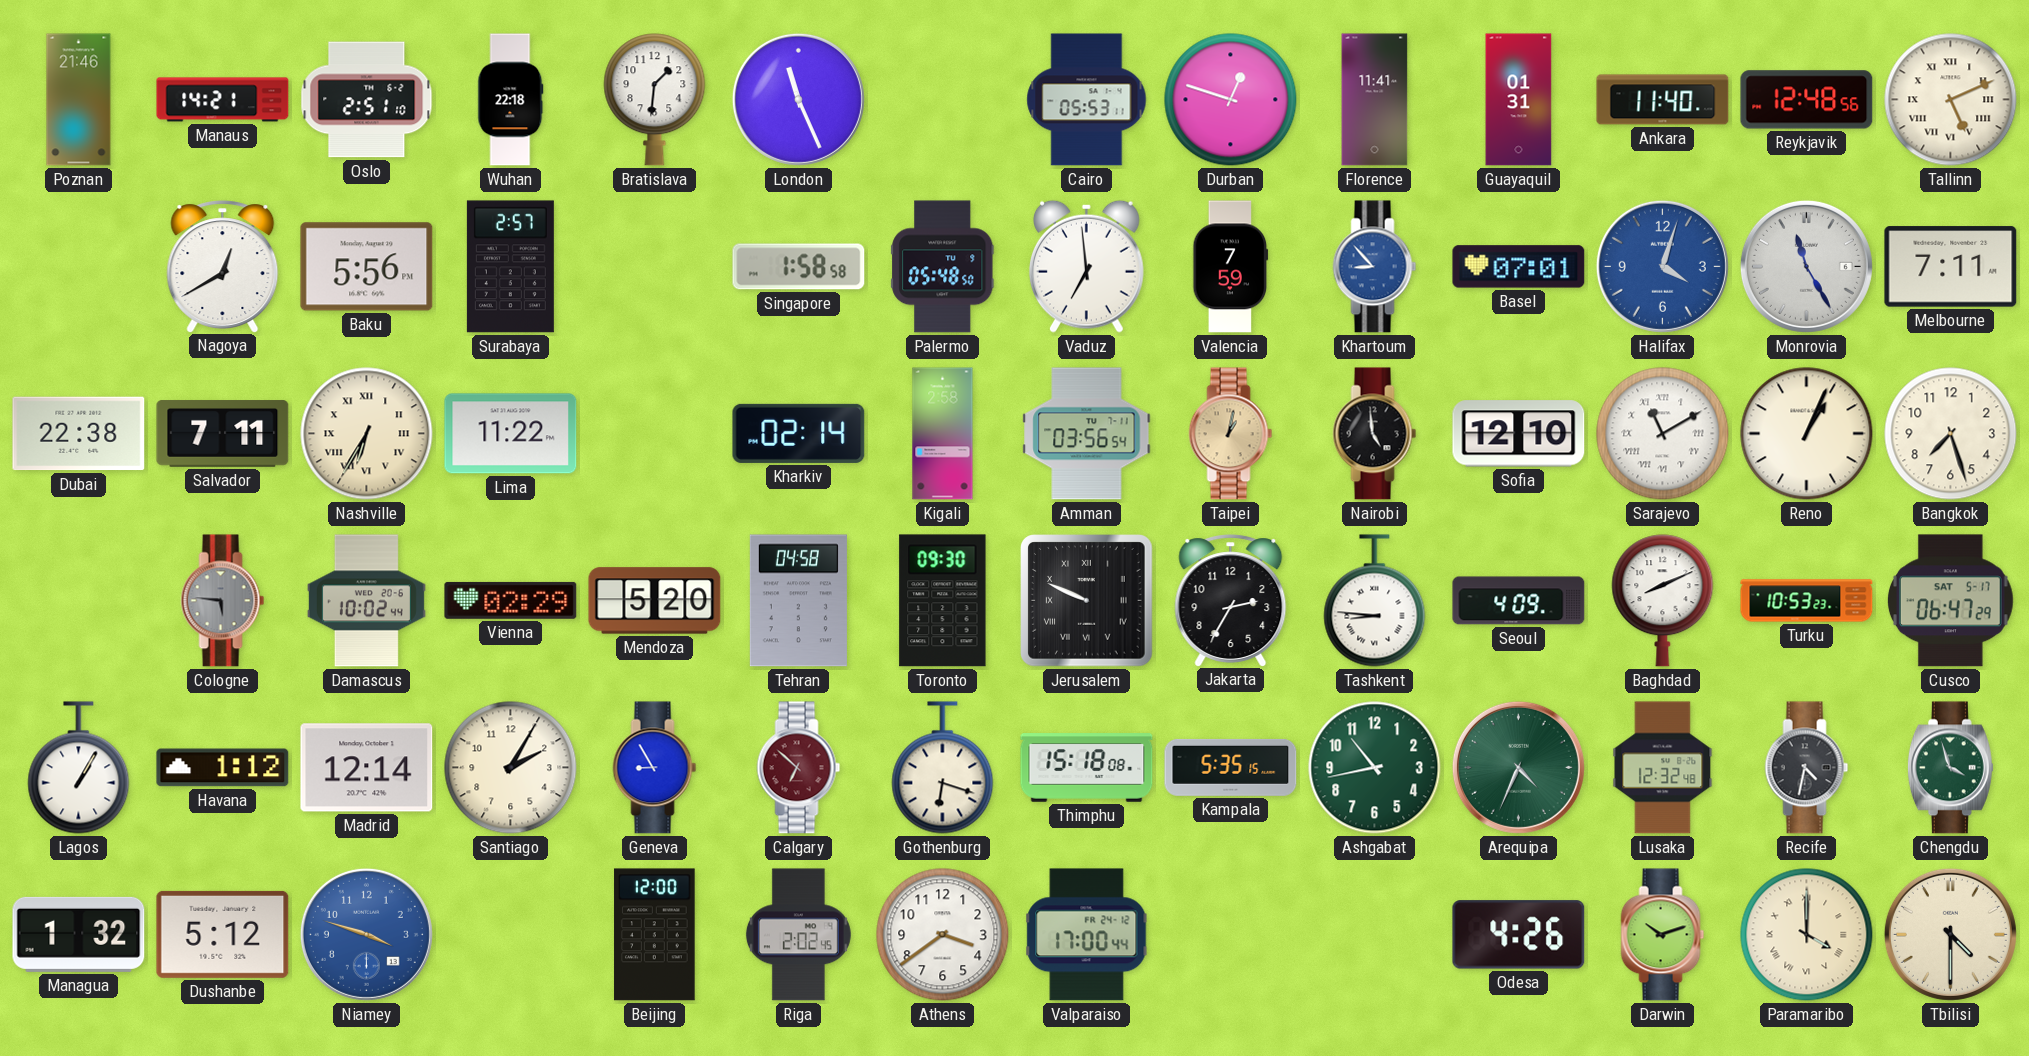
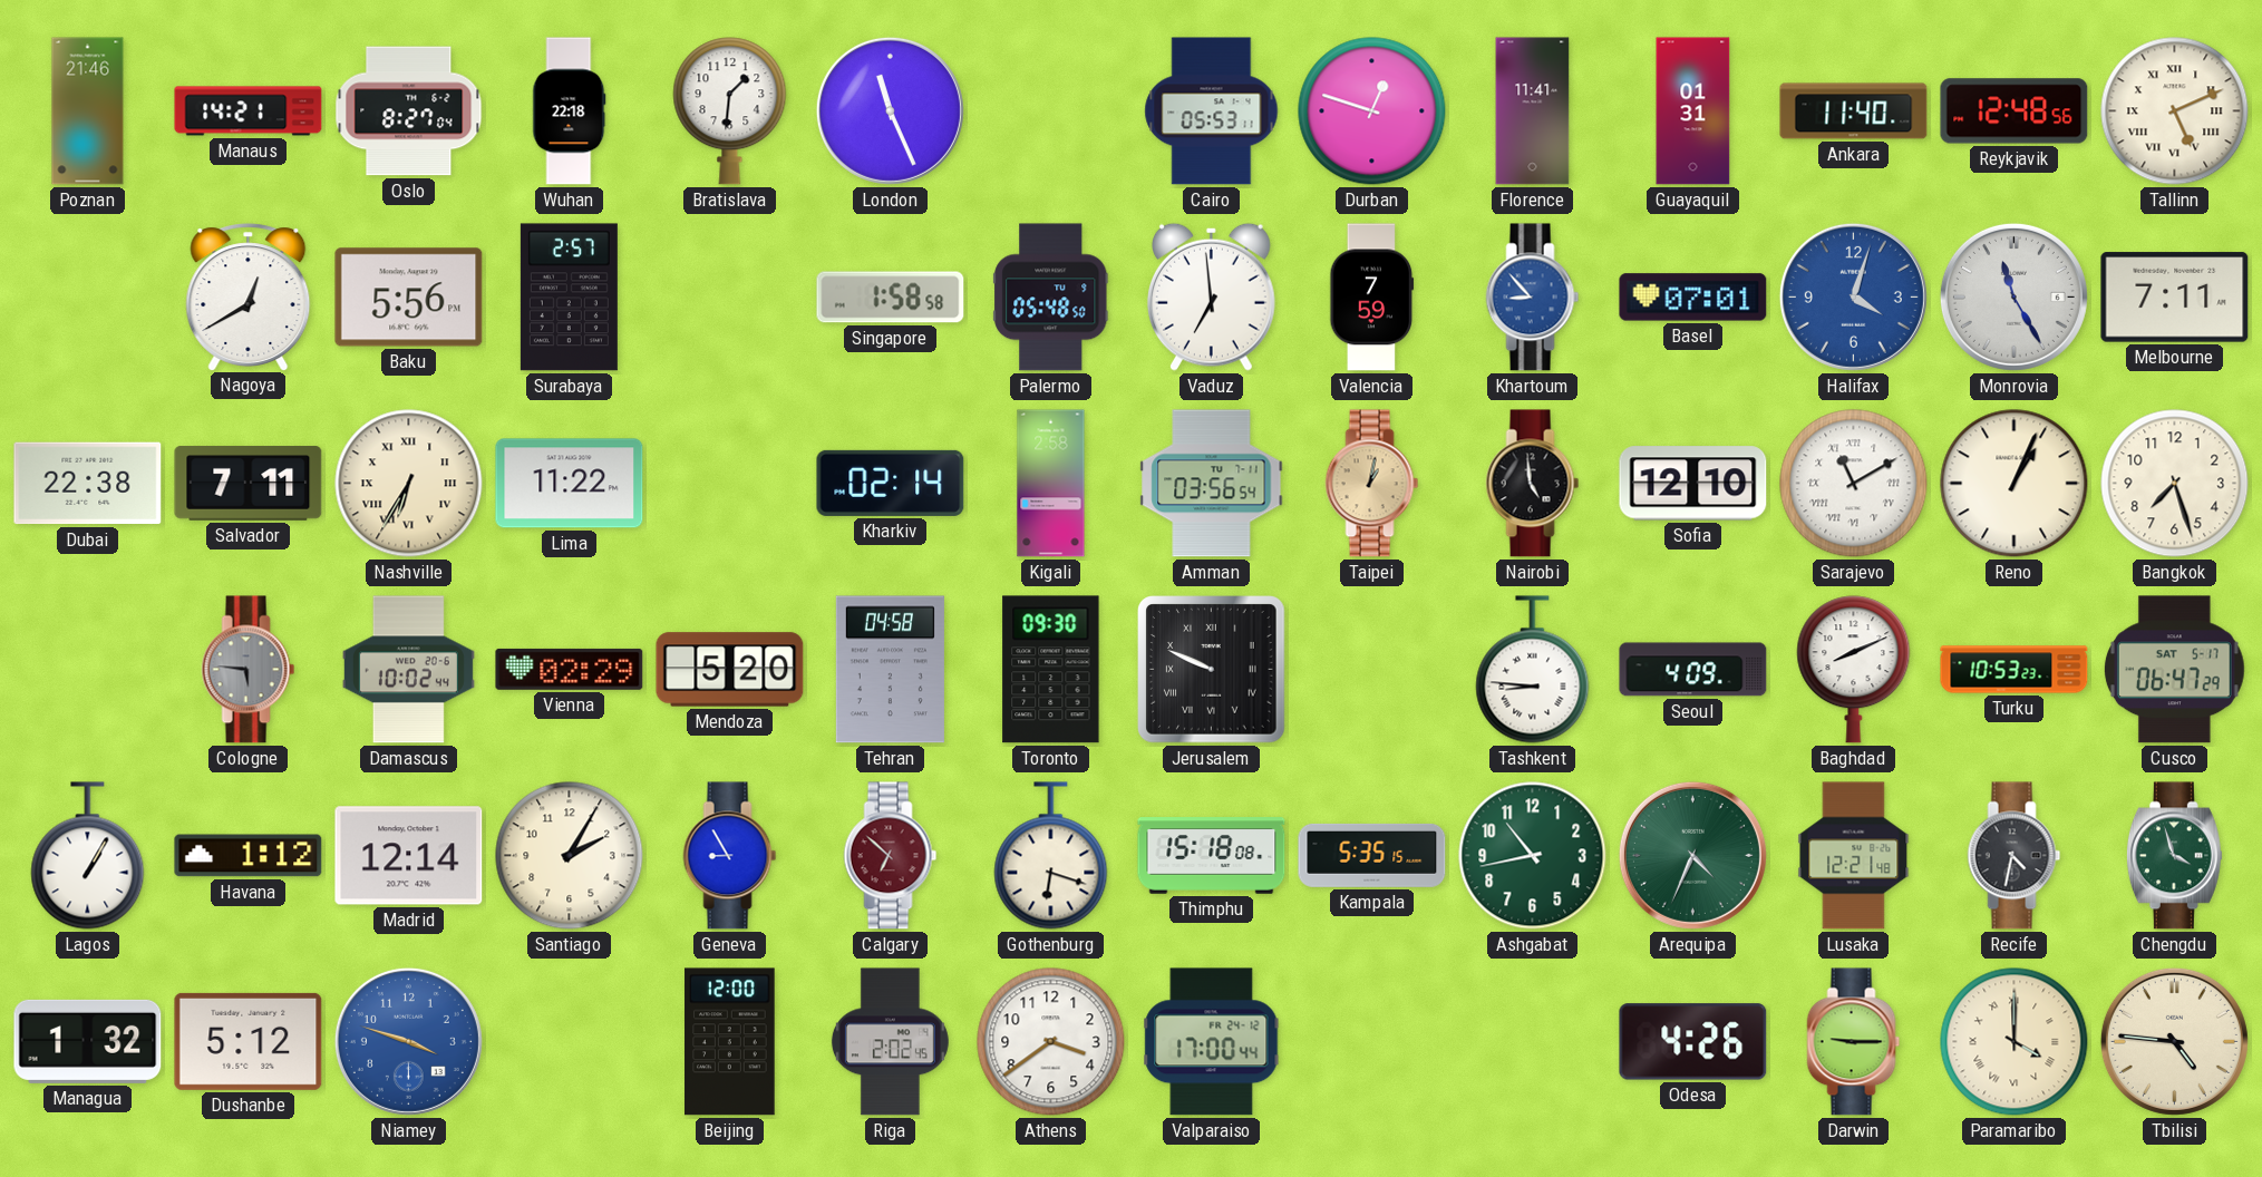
Oslo: 2:51 -> 8:27
Jakarta: 2:35 -> none
Lusaka: 12:32 -> 12:21
Darwin: 10:12 -> 9:15
Tbilisi: 4:30 -> 4:46
